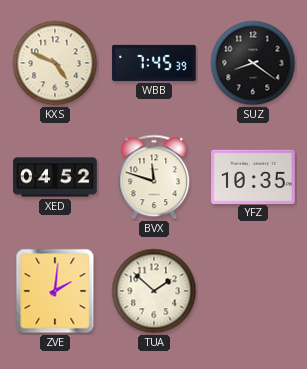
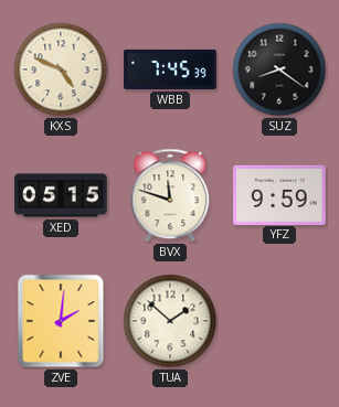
XED: 04:52 -> 05:15
YFZ: 10:35 -> 9:59
